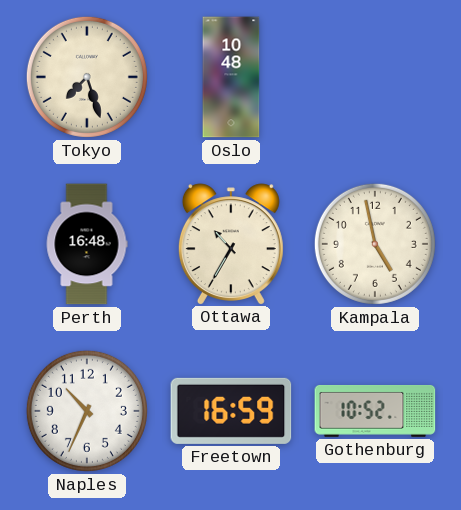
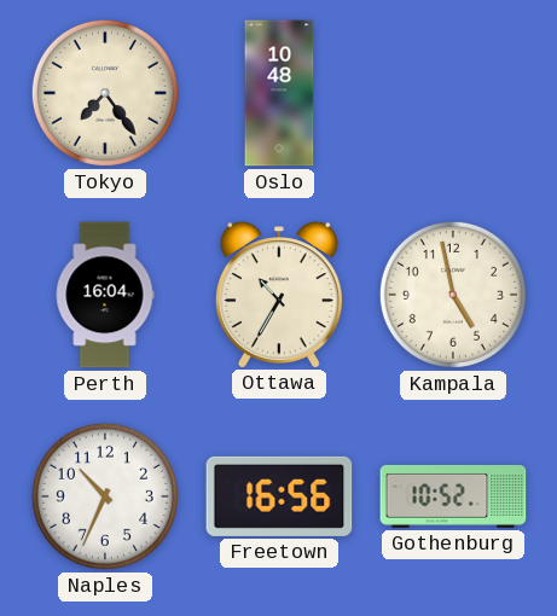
Tokyo: 7:27 -> 7:24
Perth: 16:48 -> 16:04
Freetown: 16:59 -> 16:56
